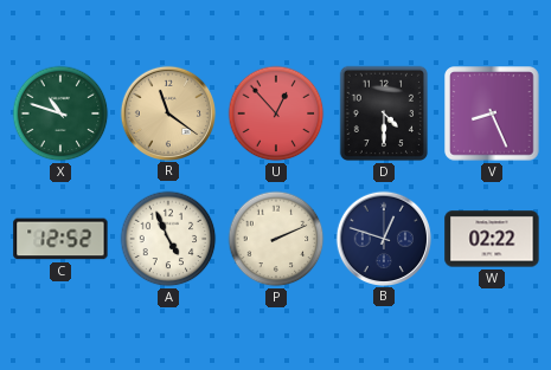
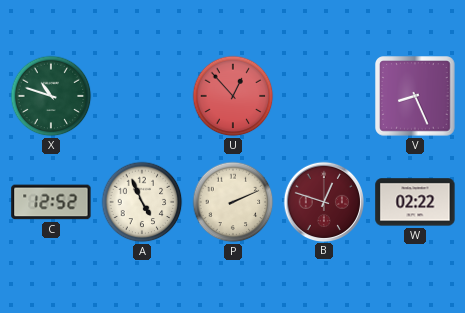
R: 11:21 -> none
D: 4:30 -> none
B dial: navy -> burgundy
